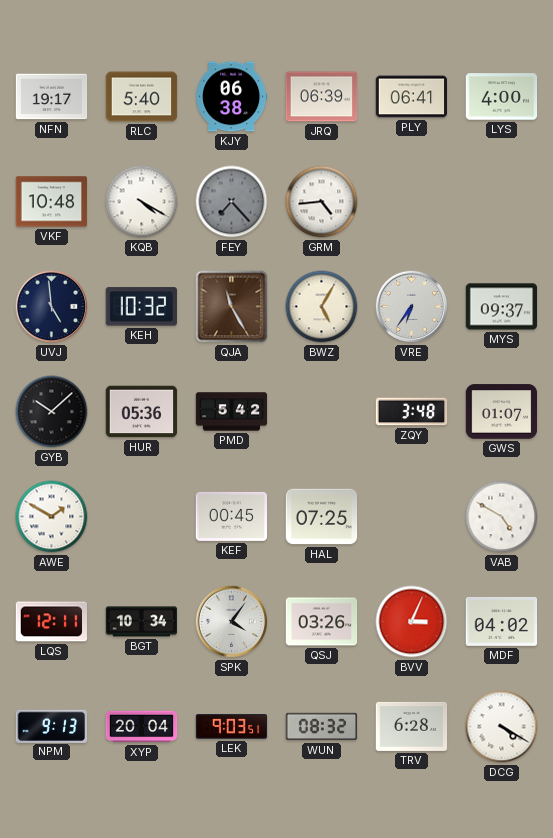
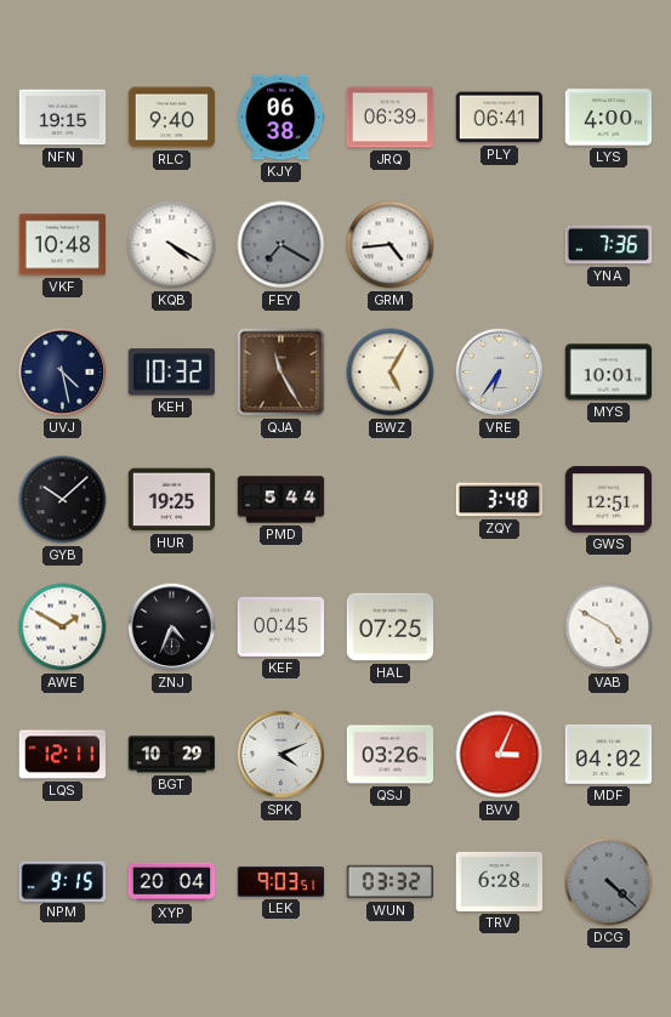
NFN: 19:17 -> 19:15
RLC: 5:40 -> 9:40
FEY: 7:23 -> 7:20
YNA: none -> 7:36
UVJ: 4:59 -> 4:28
MYS: 09:37 -> 10:01
HUR: 05:36 -> 19:25
PMD: 5:42 -> 5:44
GWS: 01:07 -> 12:51
ZNJ: none -> 4:34
BGT: 10:34 -> 10:29
SPK: 4:06 -> 4:11
NPM: 9:13 -> 9:15
WUN: 08:32 -> 03:32
DCG: 4:20 -> 4:22
DCG dial: white -> grey
